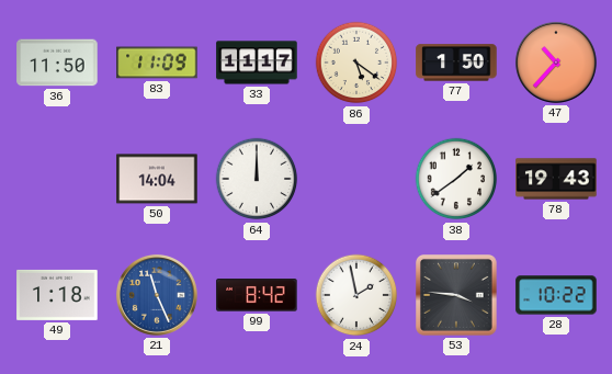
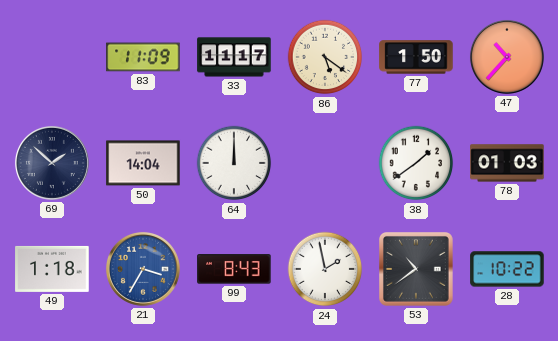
36: 11:50 -> none
69: none -> 1:52
78: 19:43 -> 01:03
21: 11:26 -> 3:35
99: 8:42 -> 8:43
53: 3:46 -> 10:39
